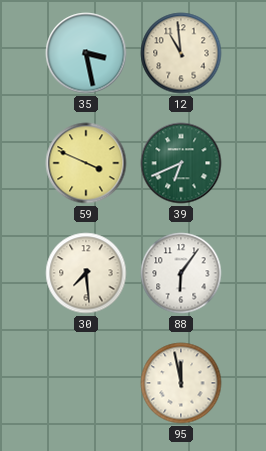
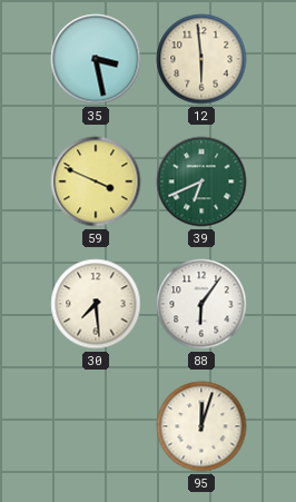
12: 10:59 -> 5:59
95: 11:58 -> 12:03
